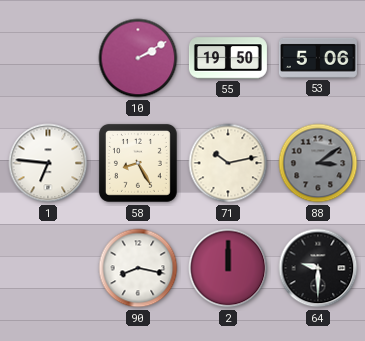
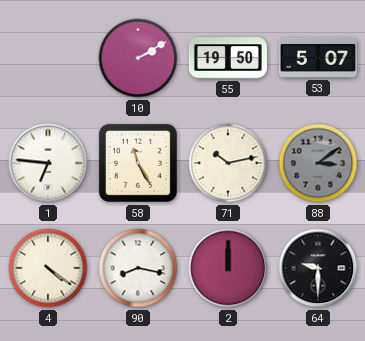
53: 5:06 -> 5:07
58: 8:25 -> 11:25
4: none -> 4:21
